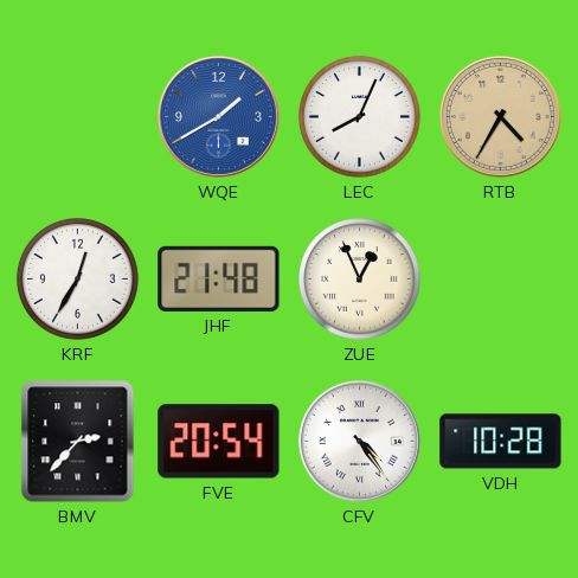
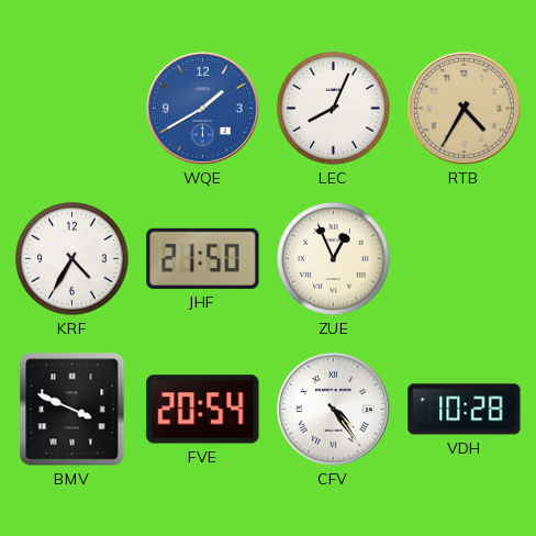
KRF: 12:35 -> 4:35
JHF: 21:48 -> 21:50
BMV: 2:37 -> 3:49
